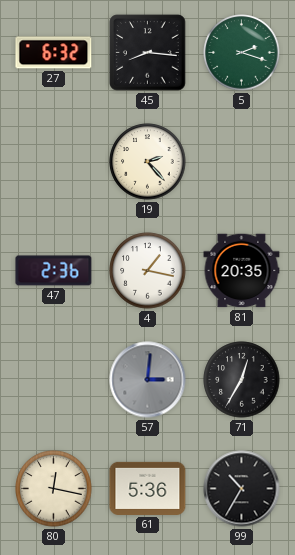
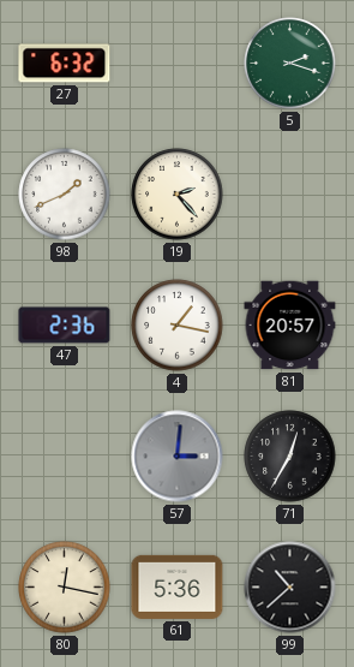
45: 8:16 -> none
98: none -> 1:41
81: 20:35 -> 20:57
99: 10:35 -> 10:38
